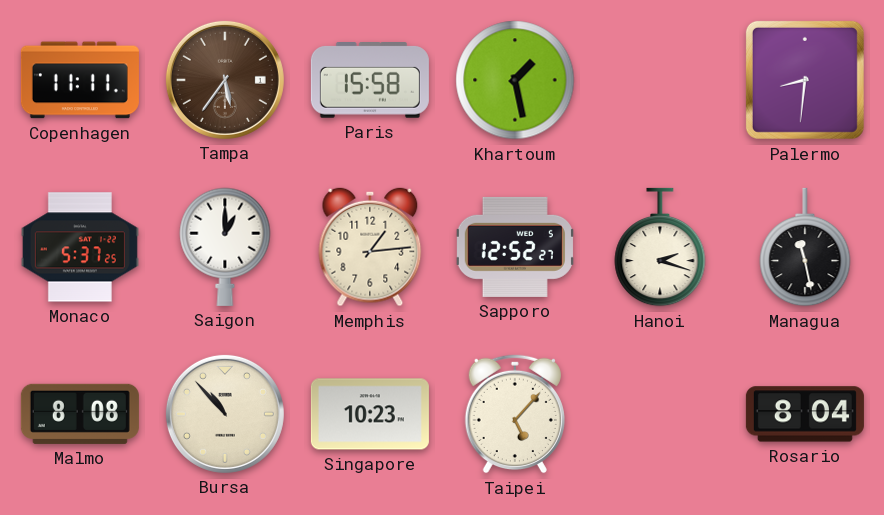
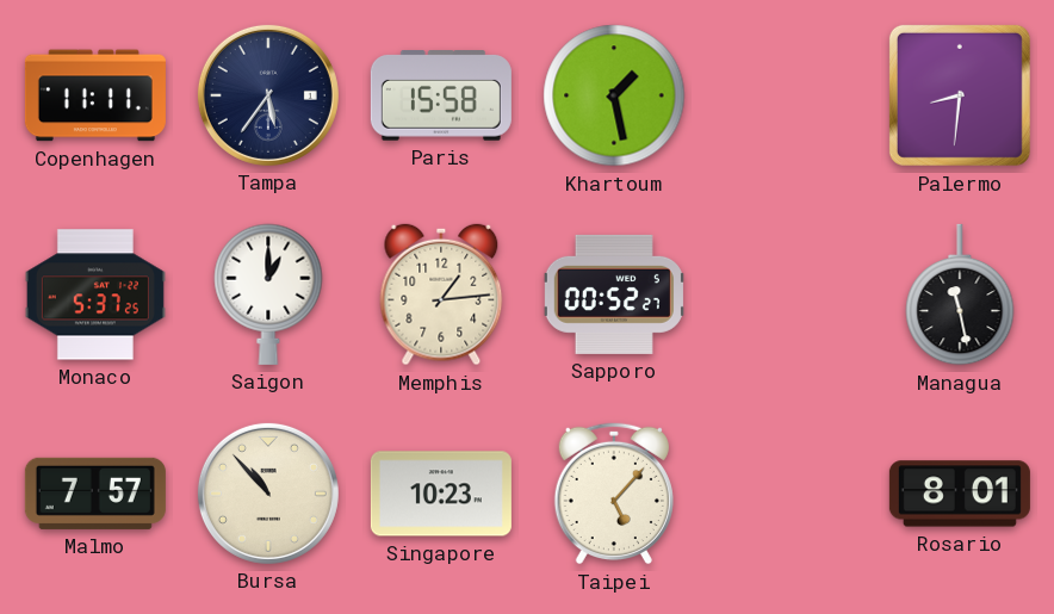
Tampa dial: brown -> navy
Sapporo: 12:52 -> 00:52
Hanoi: 2:18 -> none
Malmo: 8:08 -> 7:57
Rosario: 8:04 -> 8:01
